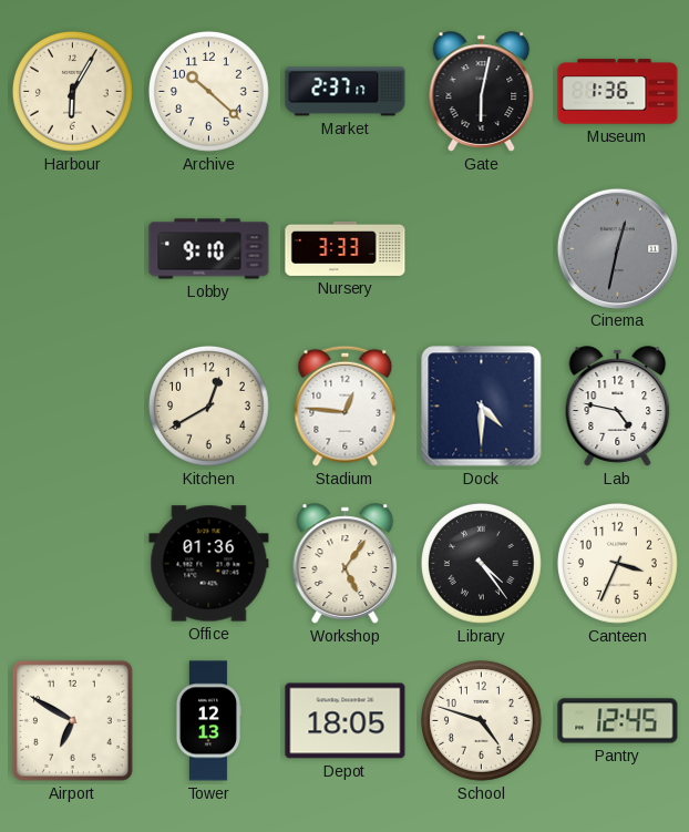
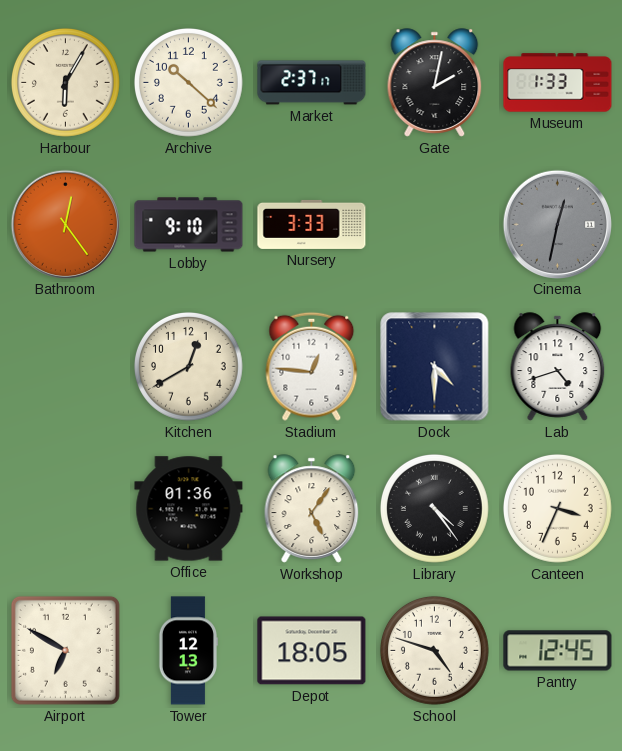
Gate: 6:02 -> 2:02
Museum: 1:36 -> 1:33
Bathroom: none -> 12:24
Lab: 4:47 -> 4:42
